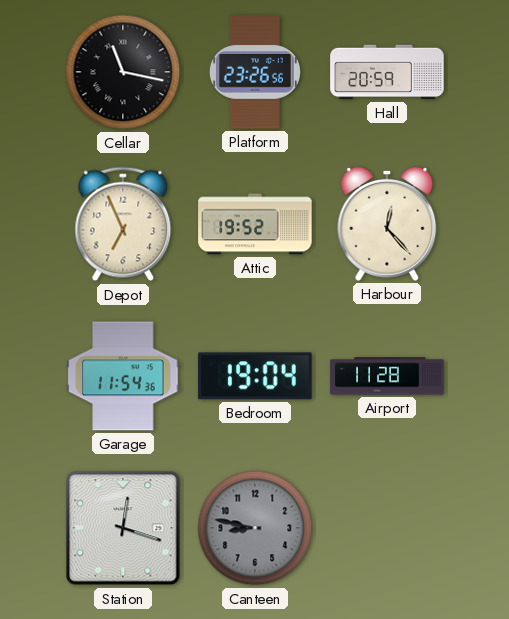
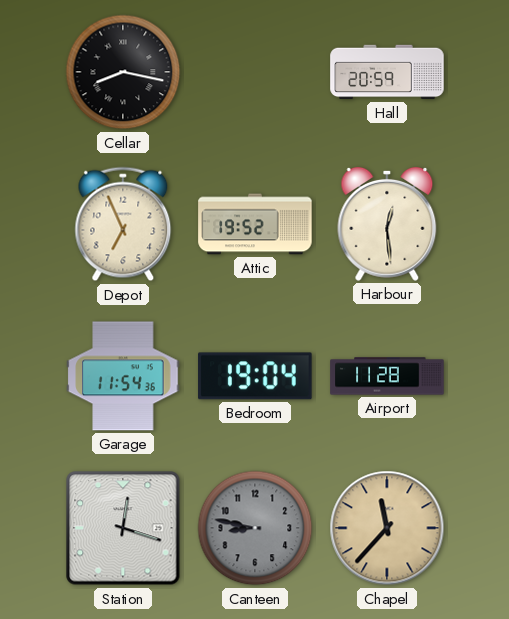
Cellar: 11:17 -> 8:17
Platform: 23:26 -> none
Harbour: 12:23 -> 12:29
Chapel: none -> 11:37
